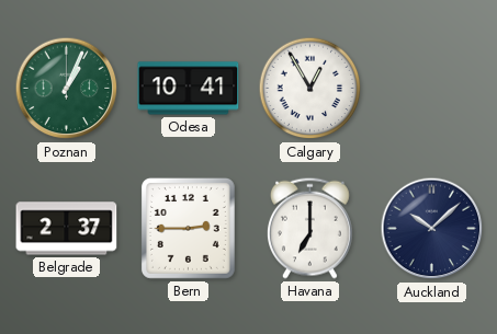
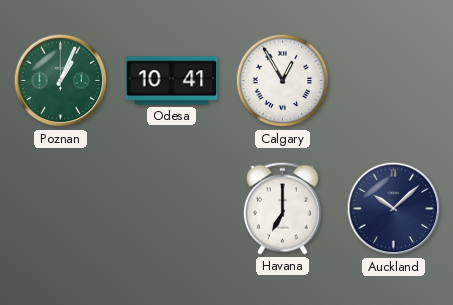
Belgrade: 2:37 -> none
Bern: 2:45 -> none
